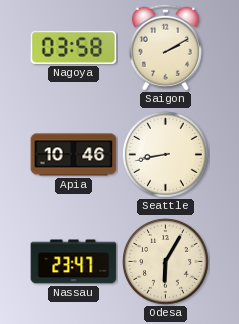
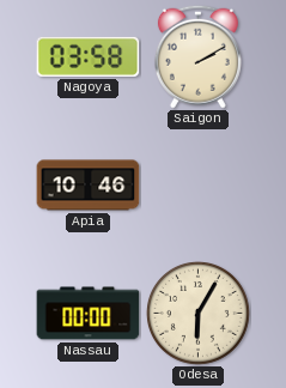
Seattle: 8:43 -> none
Nassau: 23:47 -> 00:00
